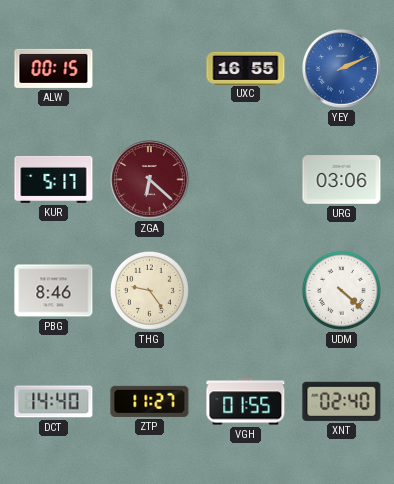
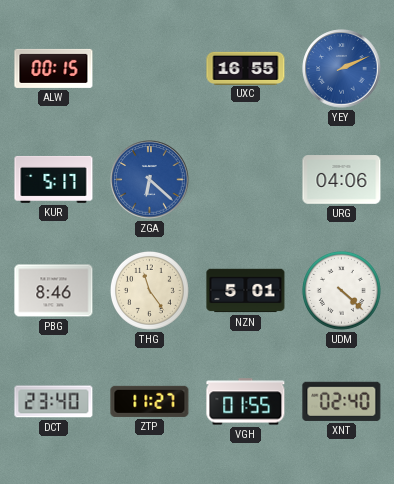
ZGA dial: burgundy -> blue
URG: 03:06 -> 04:06
THG: 9:24 -> 11:24
NZN: none -> 5:01
DCT: 14:40 -> 23:40
